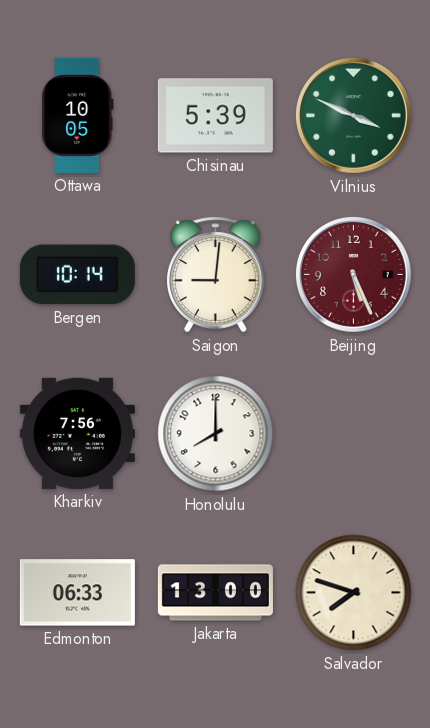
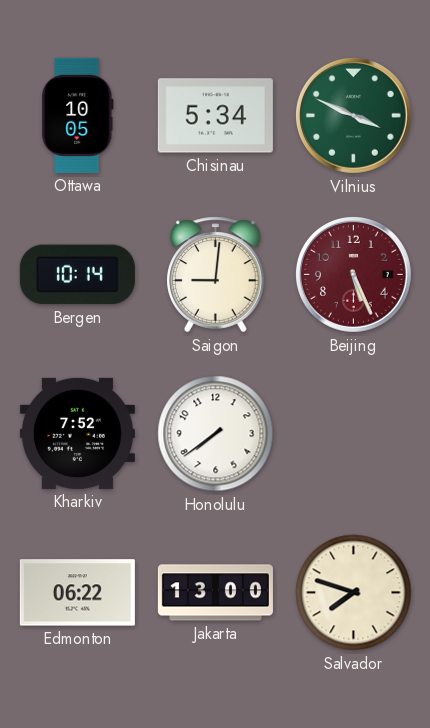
Chisinau: 5:39 -> 5:34
Kharkiv: 7:56 -> 7:52
Honolulu: 8:00 -> 7:39
Edmonton: 06:33 -> 06:22
